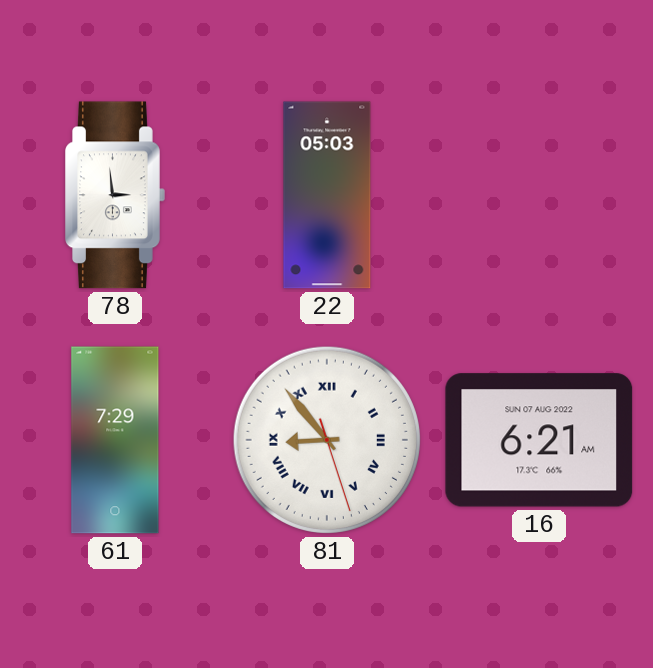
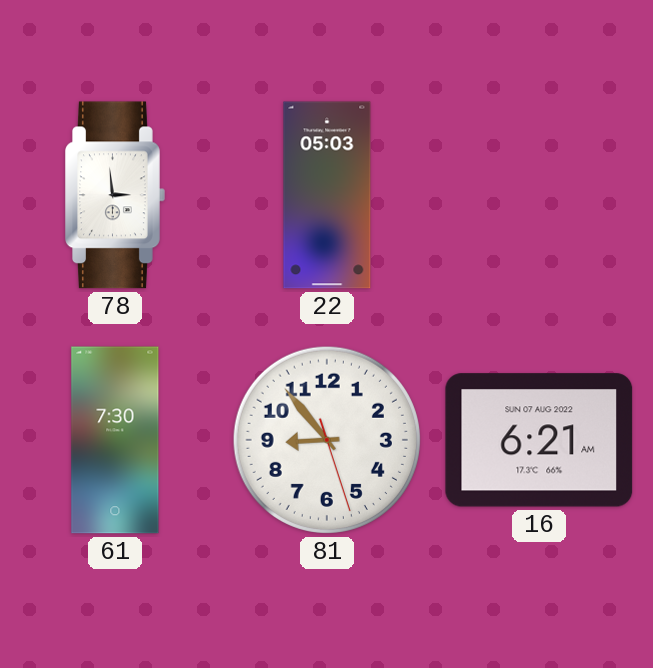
61: 7:29 -> 7:30
81 numerals: Roman -> Arabic
